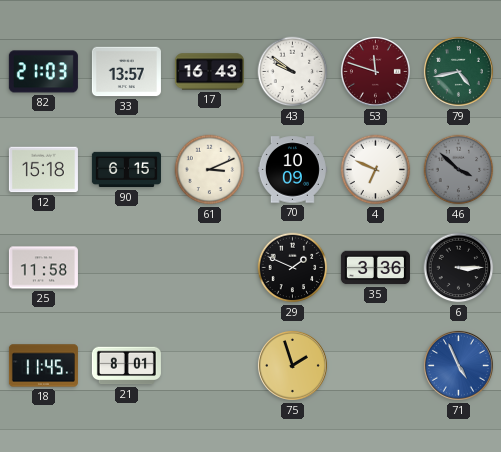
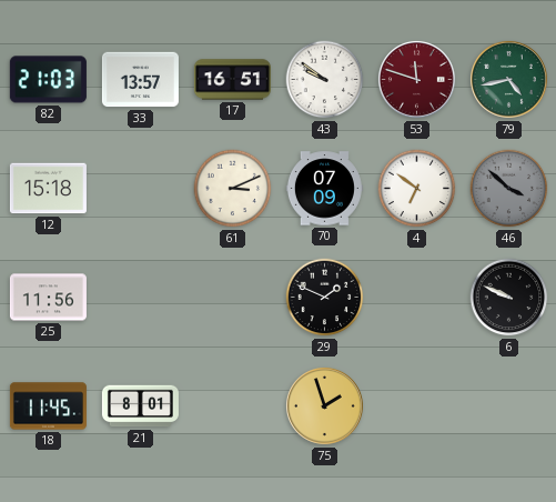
17: 16:43 -> 16:51
90: 6:15 -> none
70: 10:09 -> 07:09
4: 6:49 -> 6:51
25: 11:58 -> 11:56
35: 3:36 -> none
6: 3:15 -> 9:49
71: 4:56 -> none
